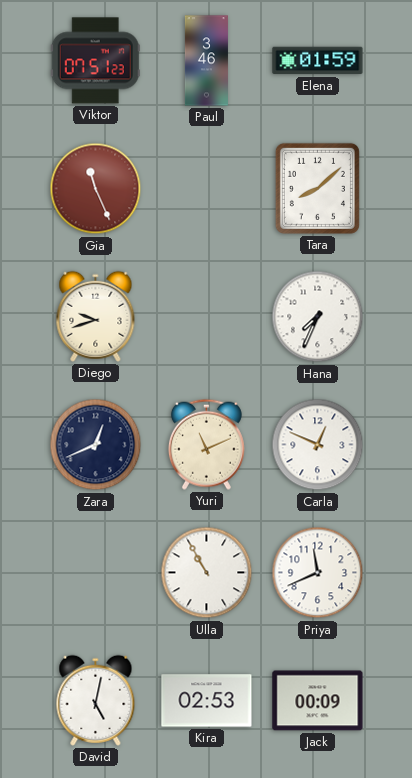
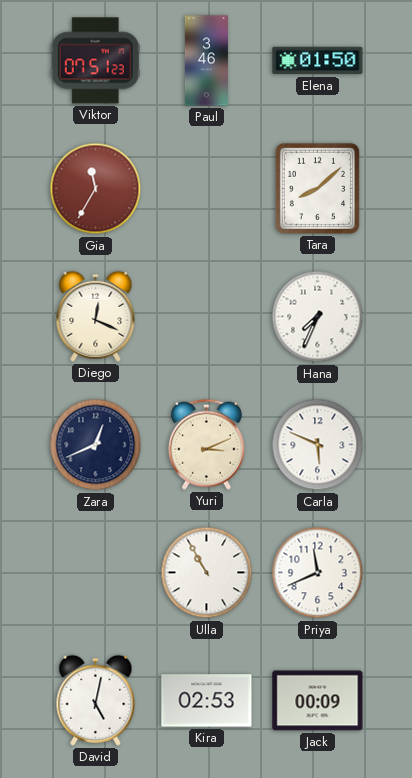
Elena: 01:59 -> 01:50
Gia: 11:26 -> 11:35
Diego: 9:42 -> 12:19
Yuri: 11:11 -> 3:11
Carla: 12:49 -> 5:49
